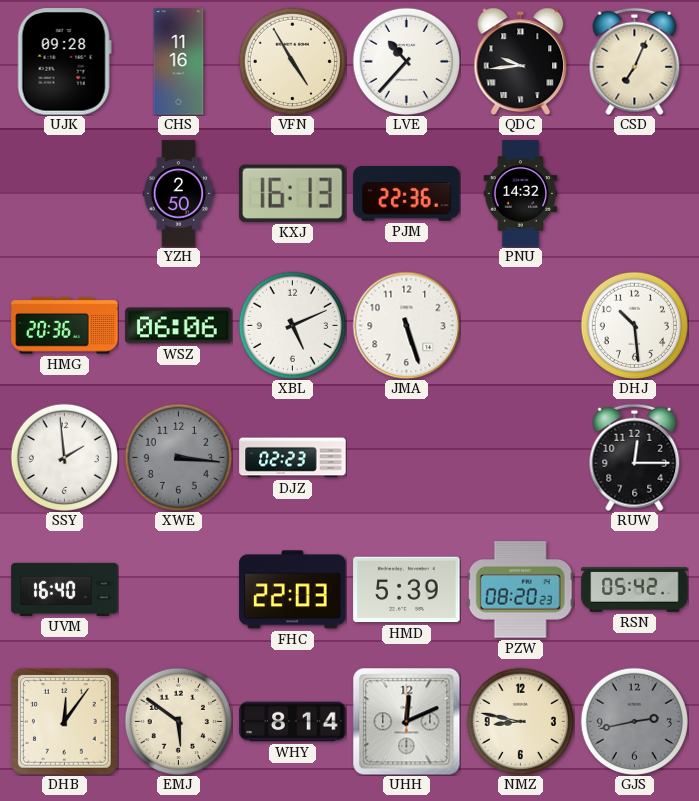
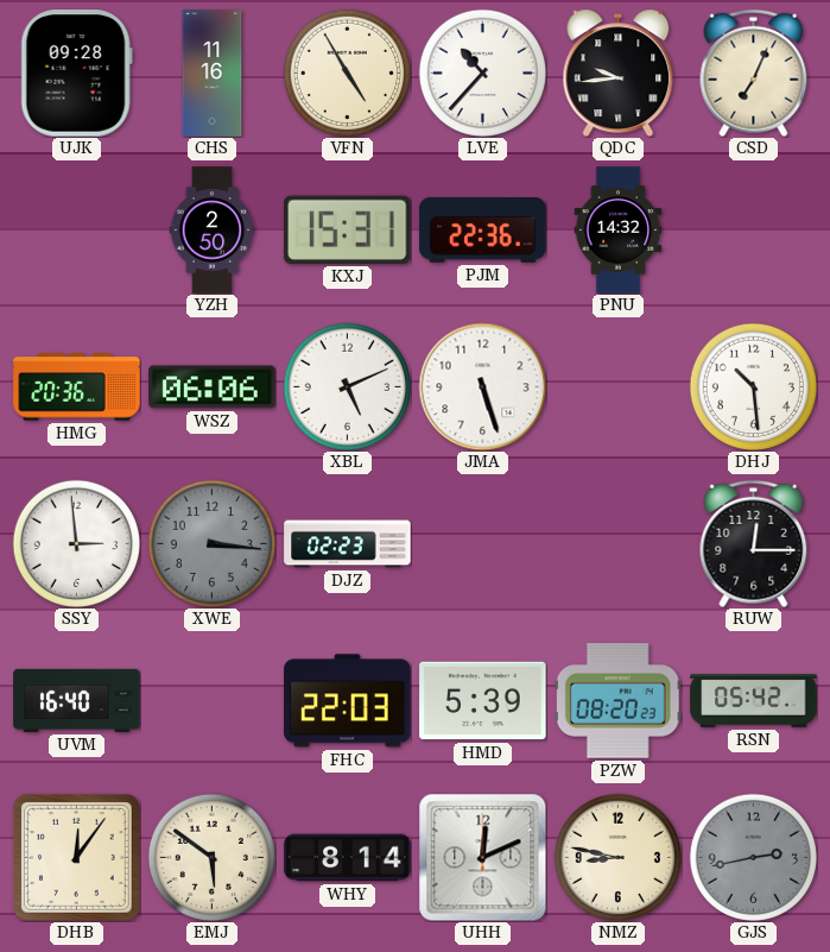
KXJ: 16:13 -> 15:31
SSY: 1:59 -> 2:59
